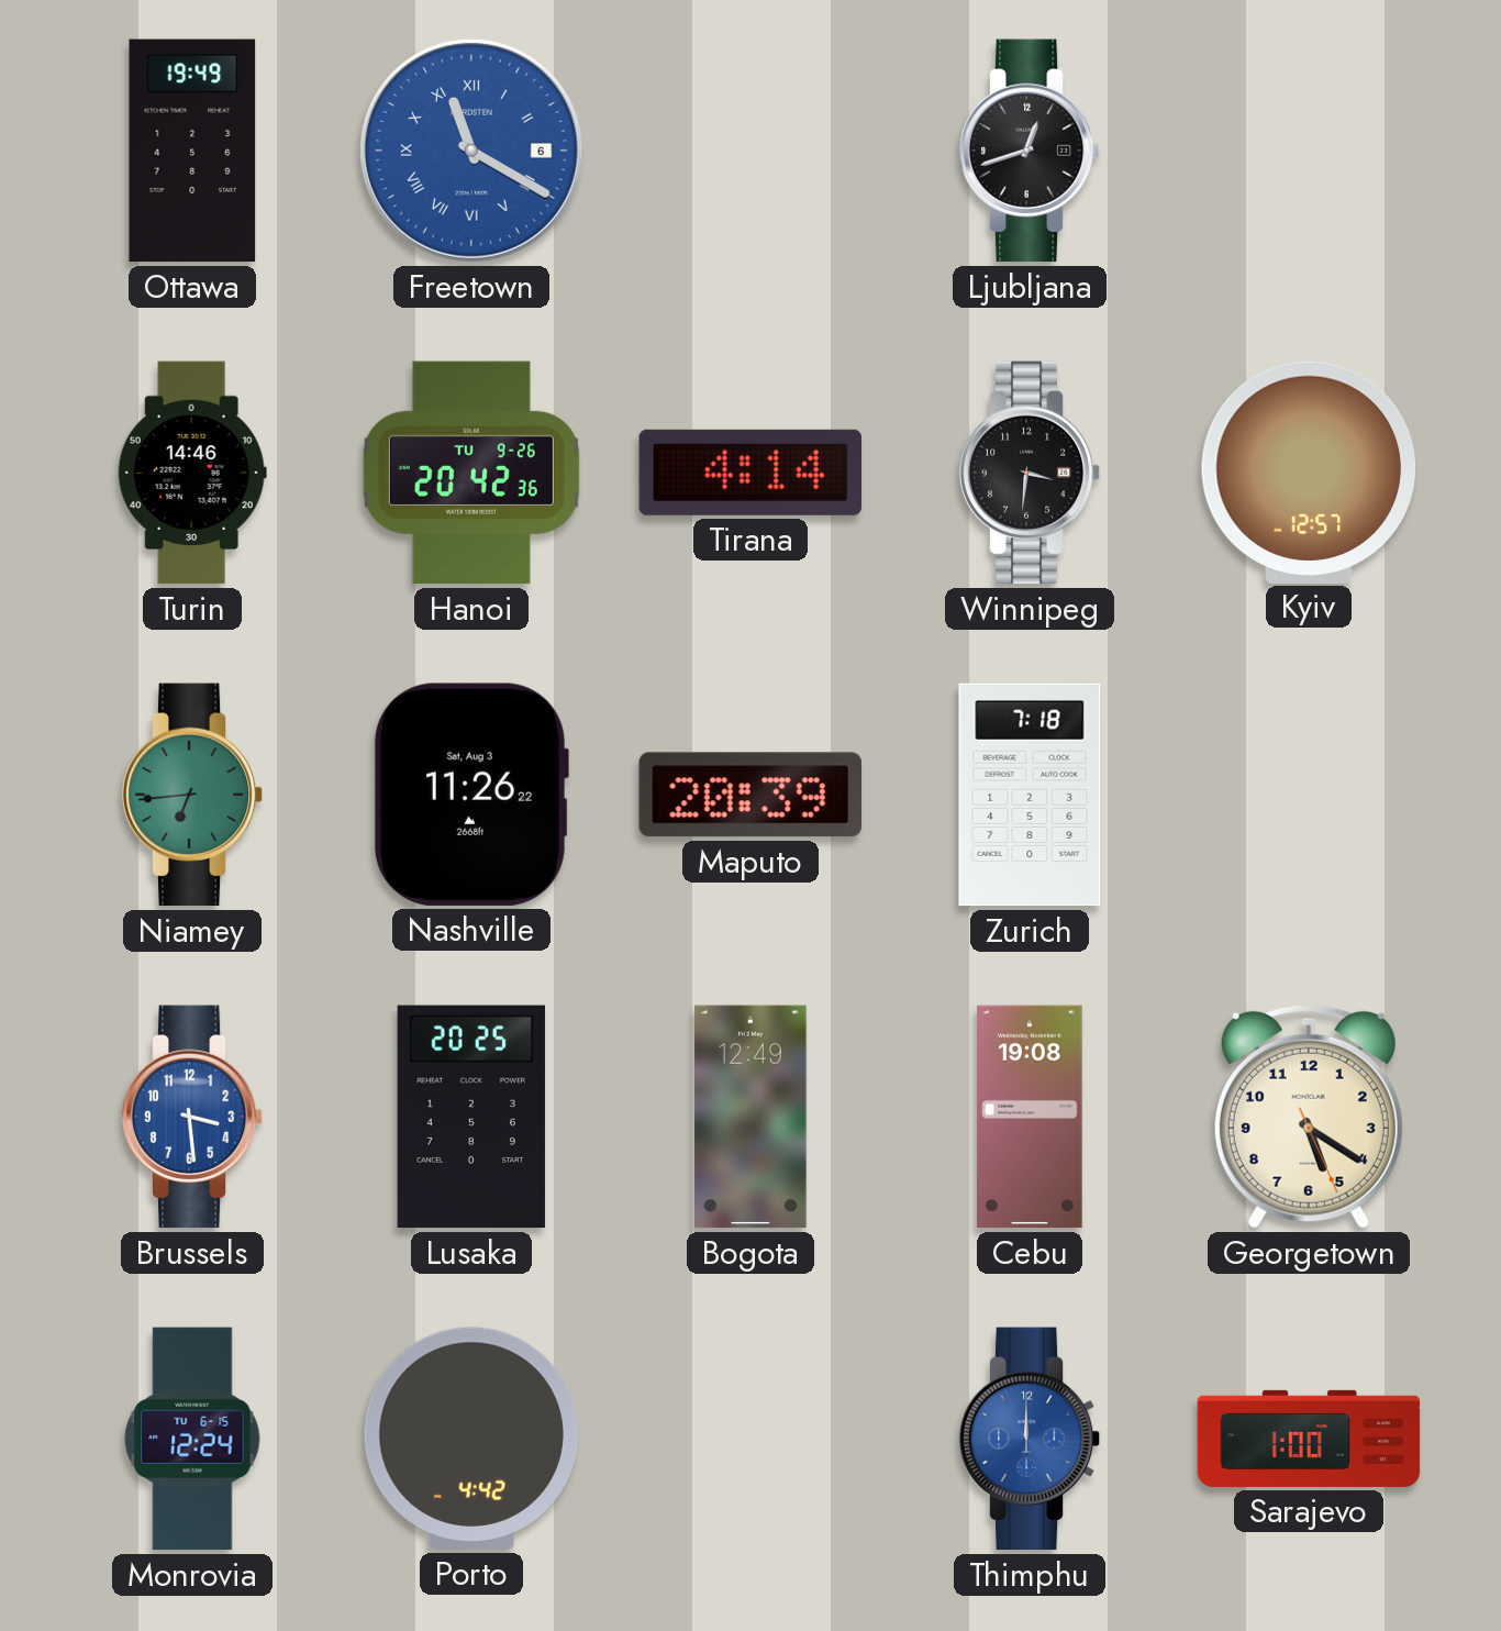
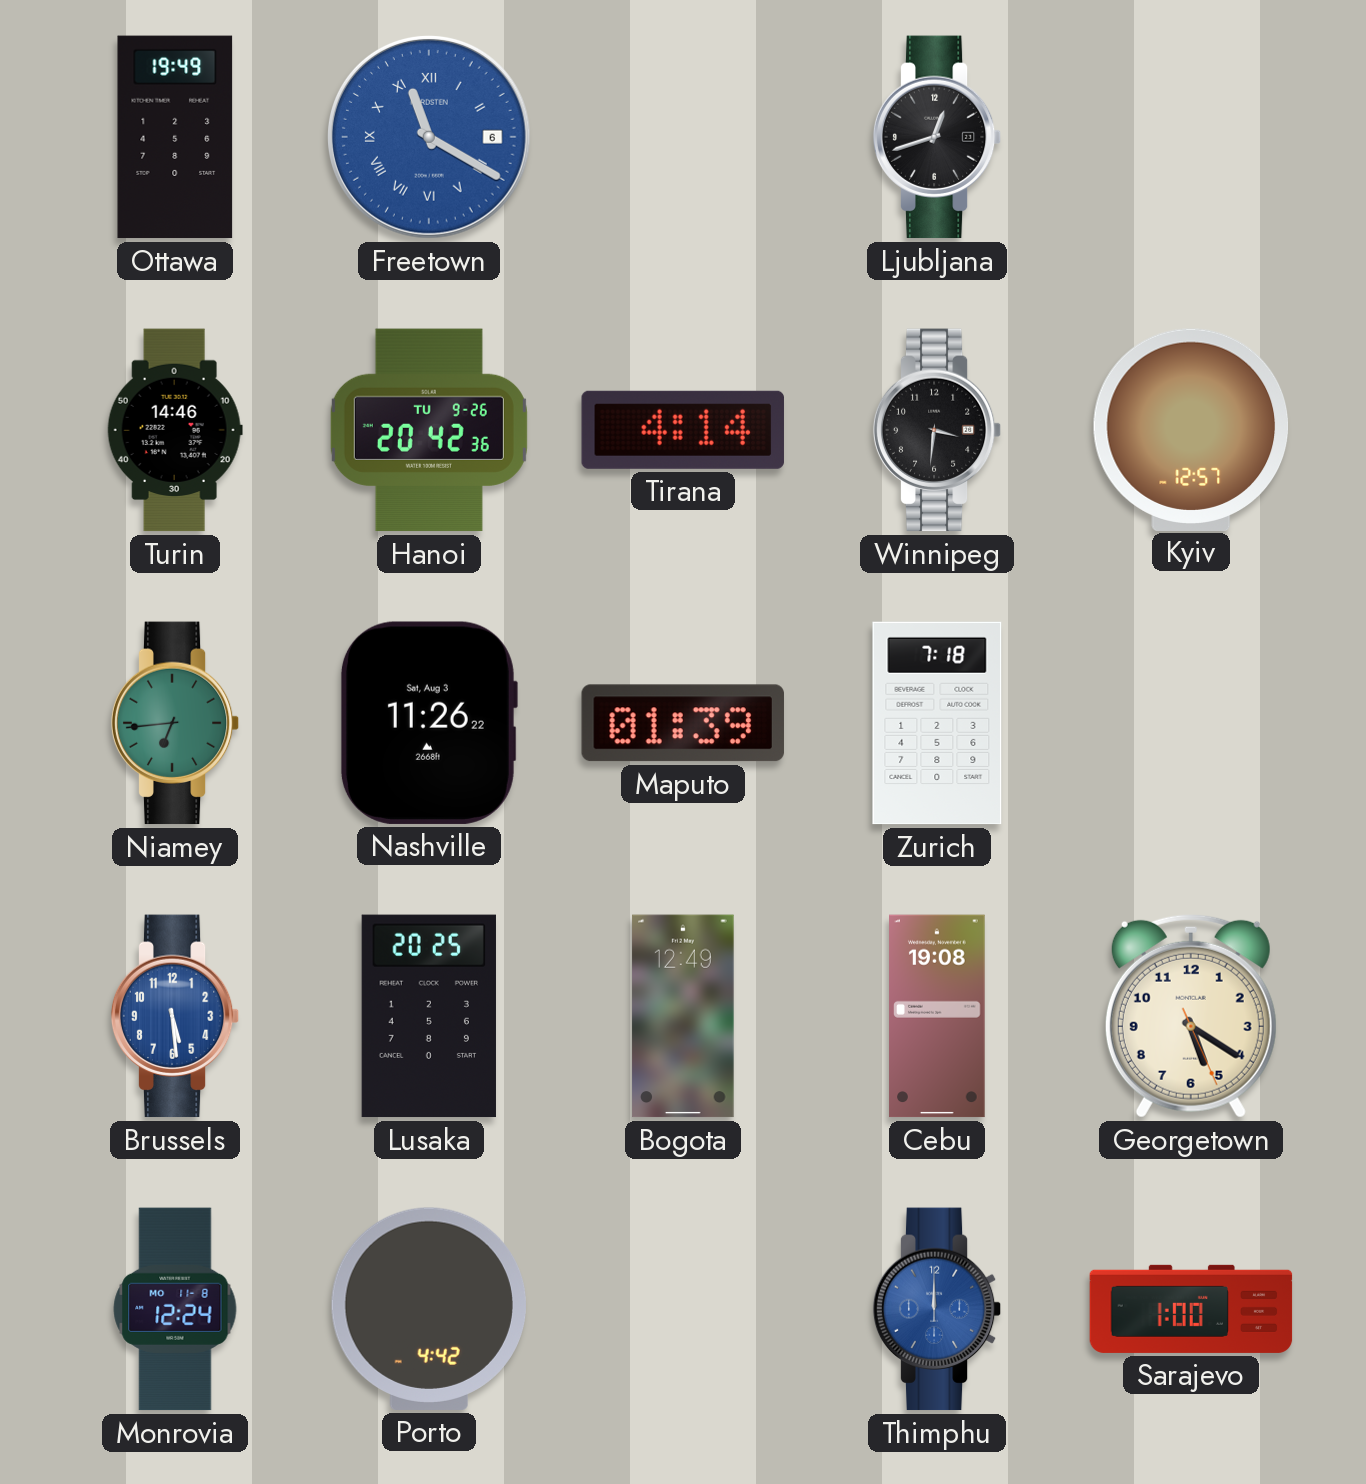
Maputo: 20:39 -> 01:39
Brussels: 3:29 -> 5:29
Monrovia date: TU 6-15 -> MO 11-8
